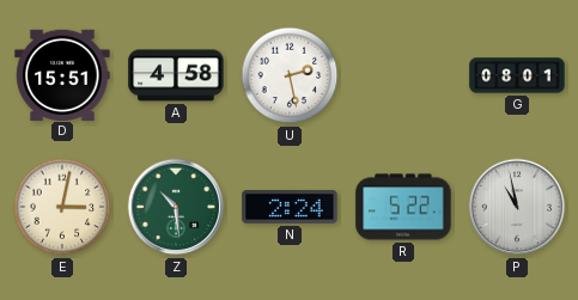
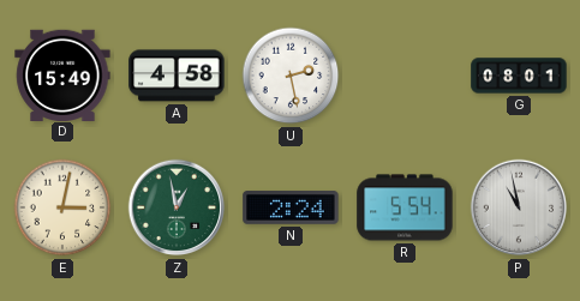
D: 15:51 -> 15:49
Z: 10:29 -> 12:58
R: 5:22 -> 5:54
